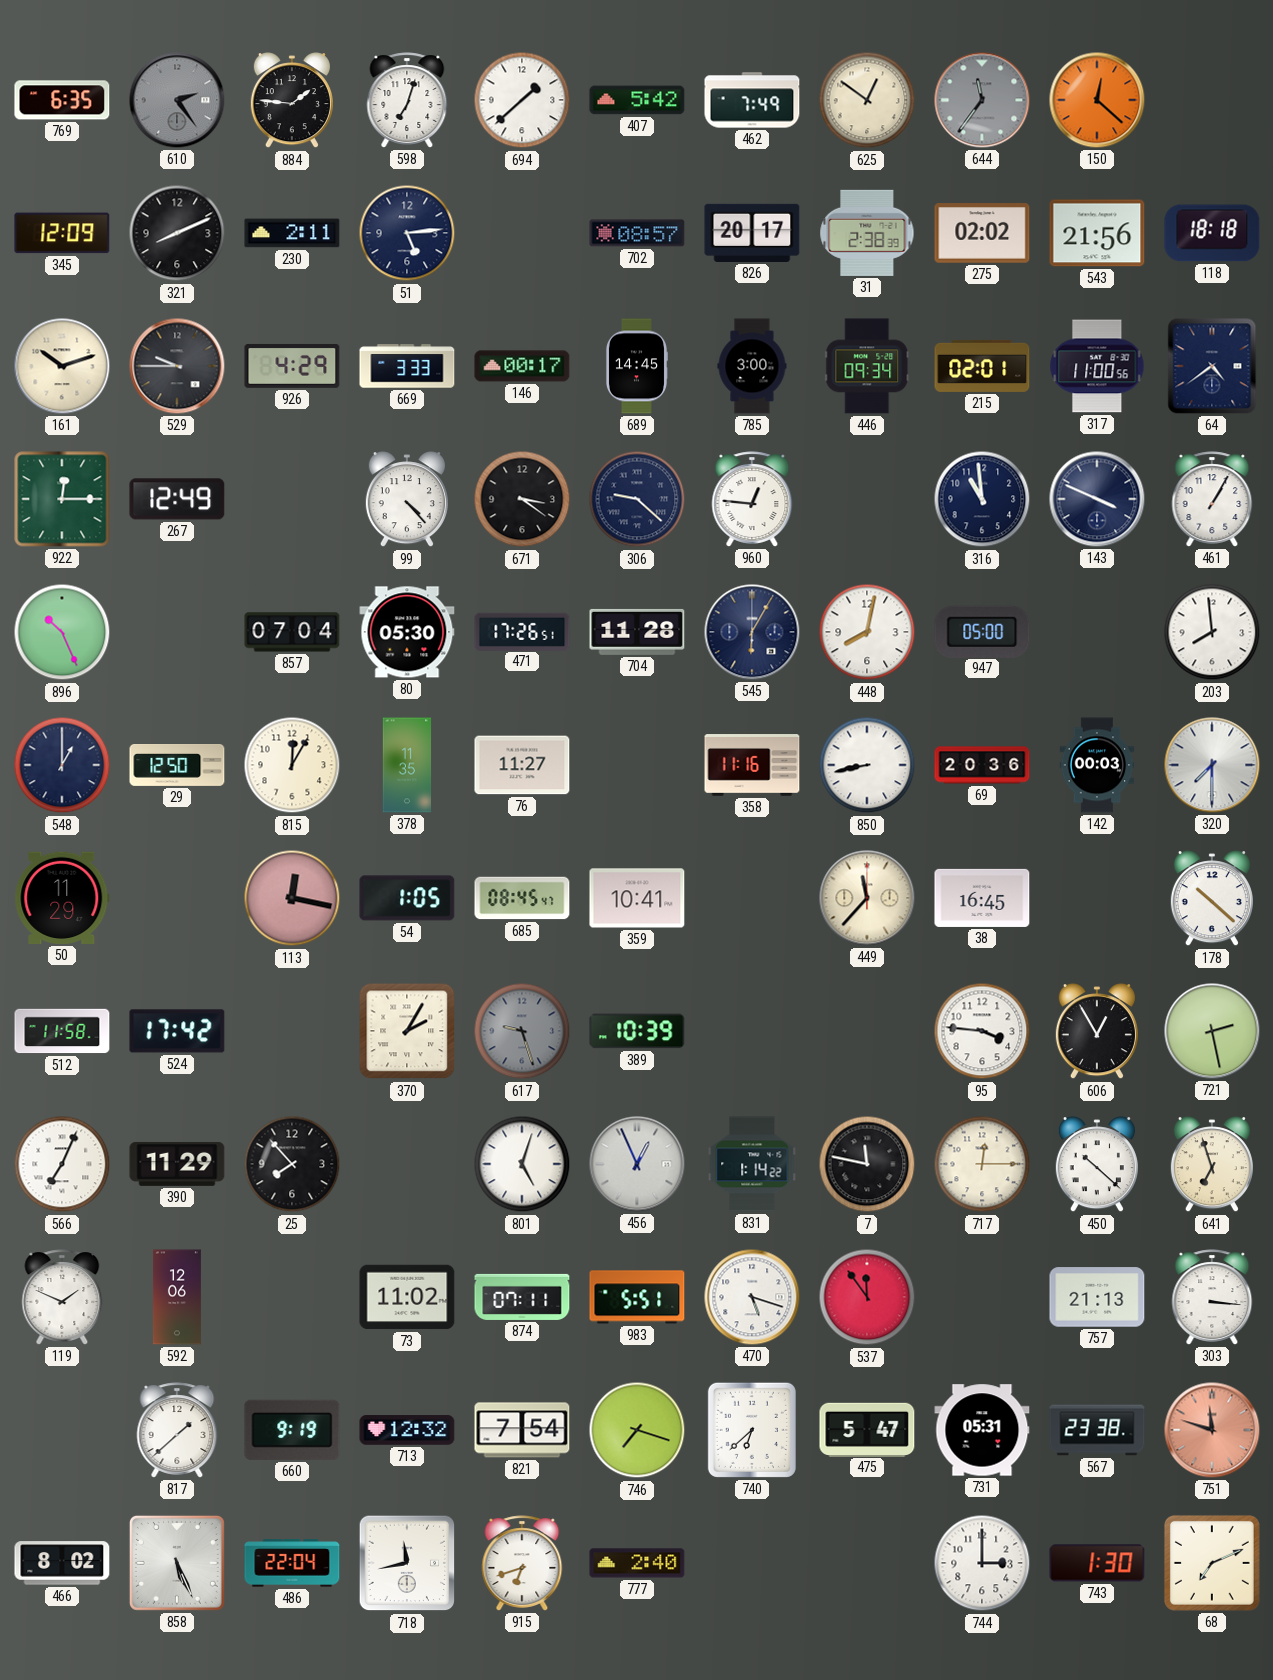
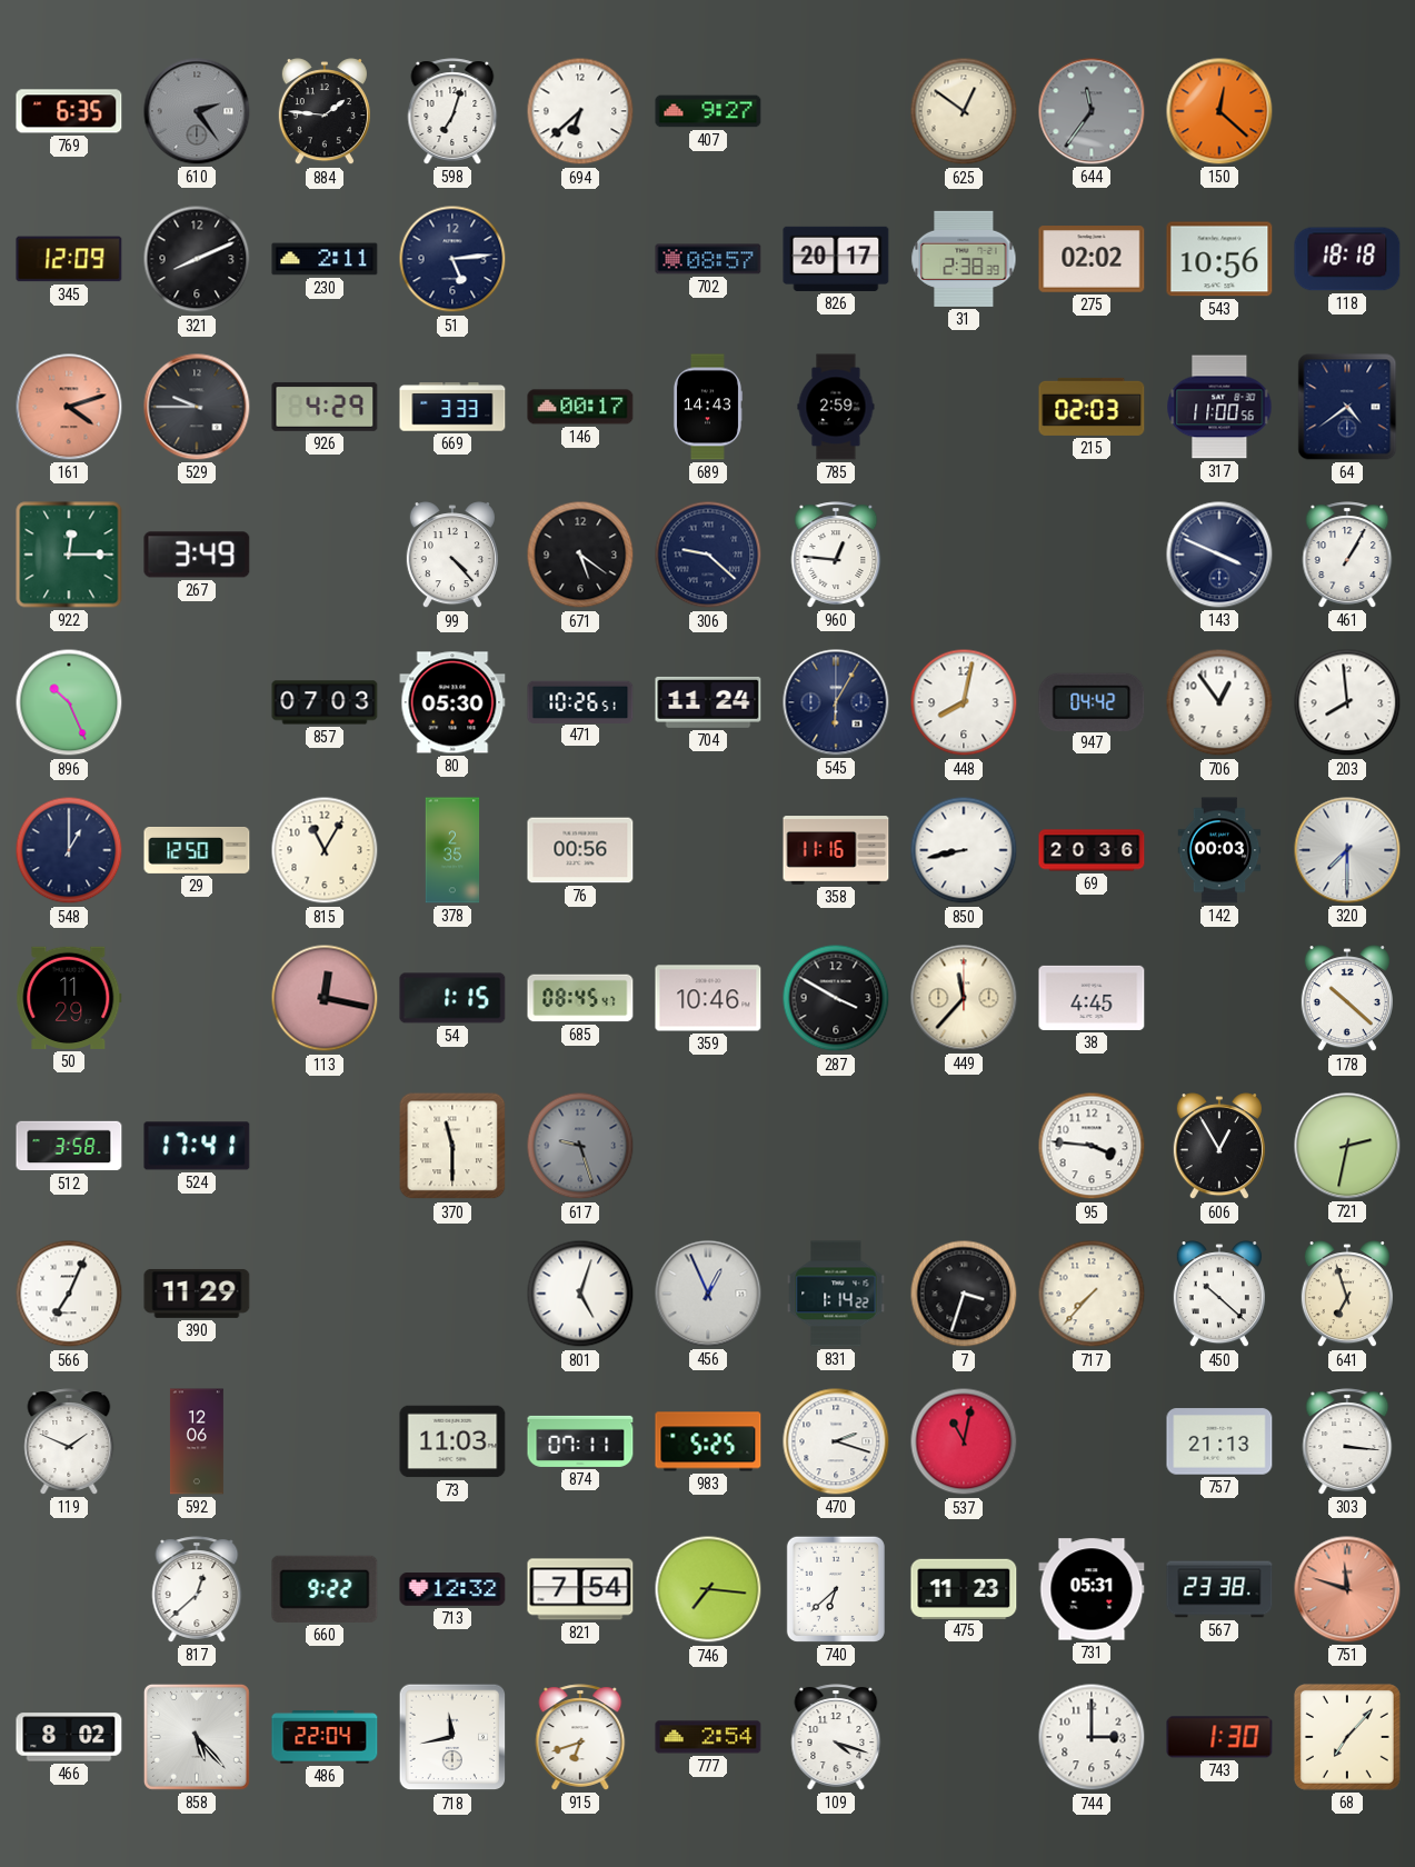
694: 1:38 -> 6:38
407: 5:42 -> 9:27
462: 7:49 -> none
543: 21:56 -> 10:56
161: 10:12 -> 4:12
161 dial: cream -> salmon
689: 14:45 -> 14:43
785: 3:00 -> 2:59
446: 09:34 -> none
215: 02:01 -> 02:03
267: 12:49 -> 3:49
671: 3:21 -> 5:21
316: 10:59 -> none
857: 07:04 -> 07:03
471: 17:26 -> 10:26
704: 11:28 -> 11:24
947: 05:00 -> 04:42
706: none -> 12:54
815: 12:05 -> 11:05
378: 11:35 -> 2:35
76: 11:27 -> 00:56
54: 1:05 -> 1:15
359: 10:41 -> 10:46
287: none -> 3:50
38: 16:45 -> 4:45
512: 11:58 -> 3:58
524: 17:42 -> 17:41
370: 2:05 -> 11:30
389: 10:39 -> none
721: 2:28 -> 2:32
25: 7:53 -> none
7: 11:47 -> 3:33
717: 12:15 -> 7:37
73: 11:02 -> 11:03
983: 5:51 -> 5:25
470: 5:18 -> 2:18
537: 11:54 -> 11:02
817: 1:38 -> 12:38
660: 9:19 -> 9:22
746: 7:18 -> 7:16
475: 5:47 -> 11:23
858: 5:26 -> 5:23
777: 2:40 -> 2:54
109: none -> 4:18
68: 7:11 -> 7:07
